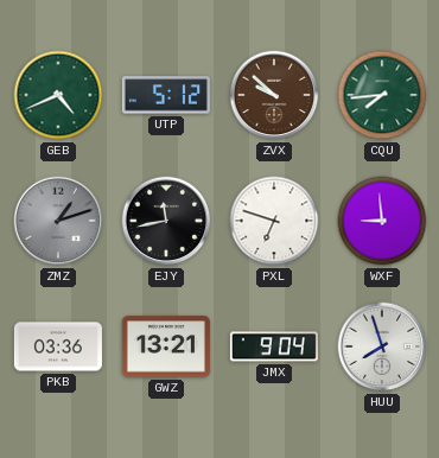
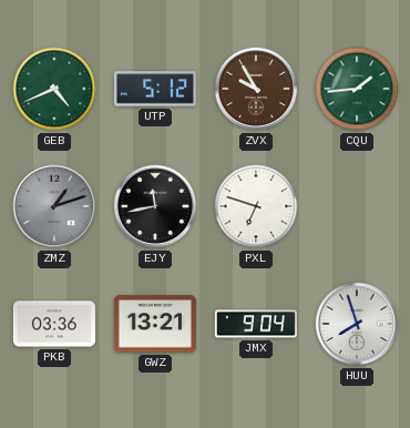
ZVX: 9:52 -> 9:55
CQU: 7:44 -> 1:44
WXF: 8:59 -> none
